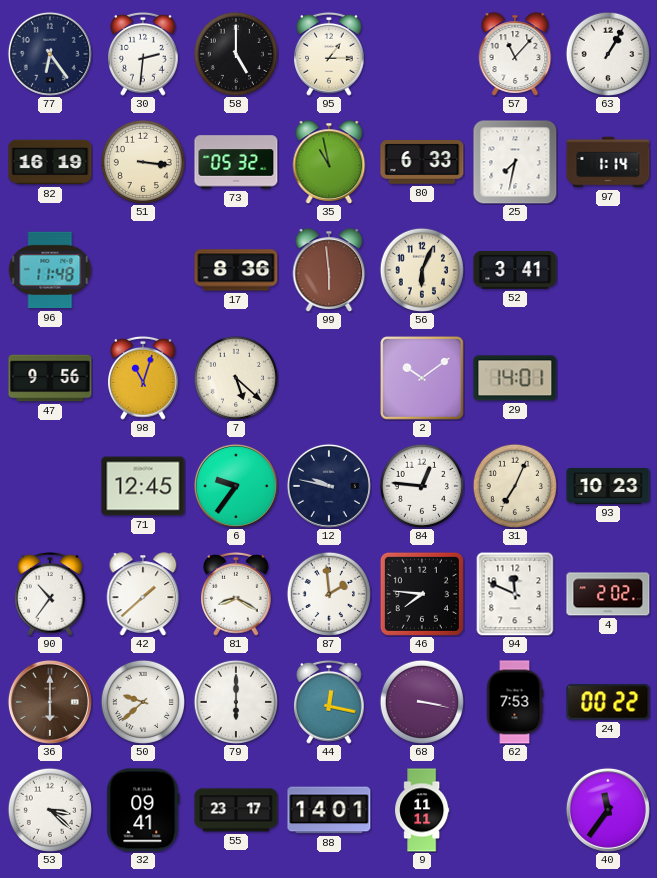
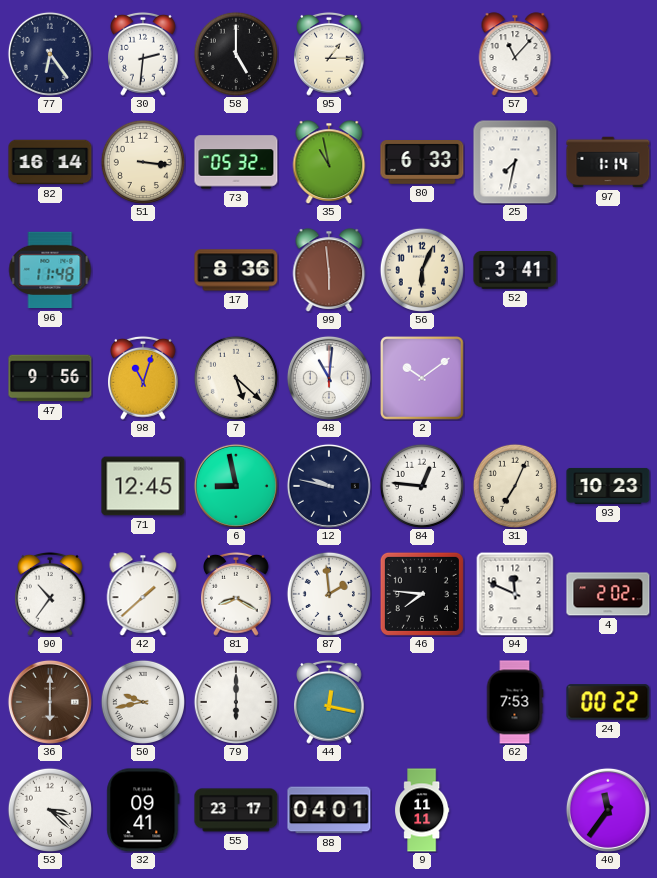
63: 1:05 -> none
82: 16:19 -> 16:14
48: none -> 11:01
29: 14:01 -> none
6: 9:36 -> 8:58
50: 9:38 -> 9:43
68: 3:17 -> none
88: 14:01 -> 04:01
